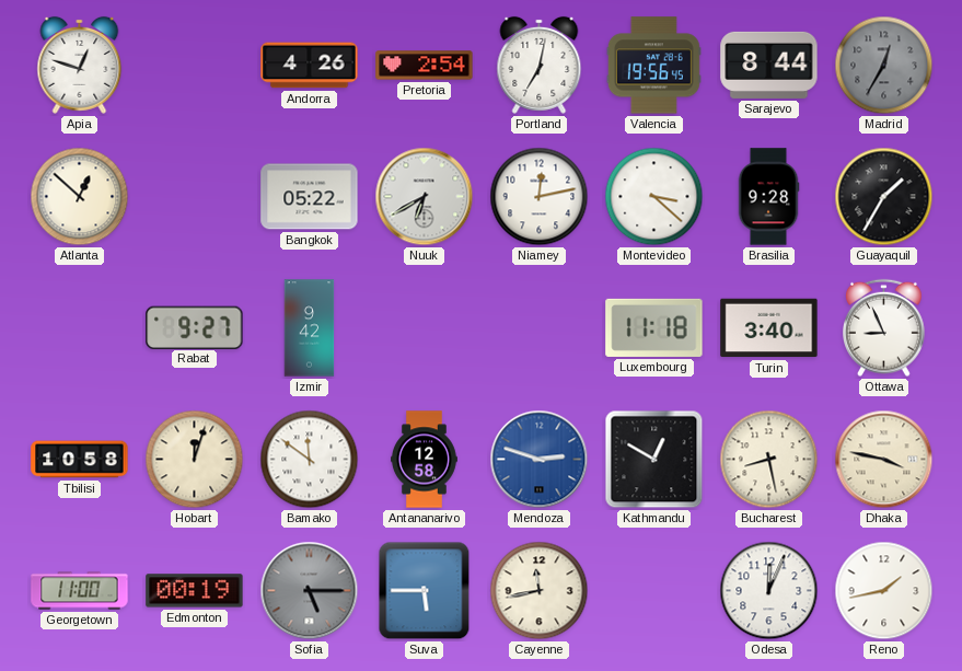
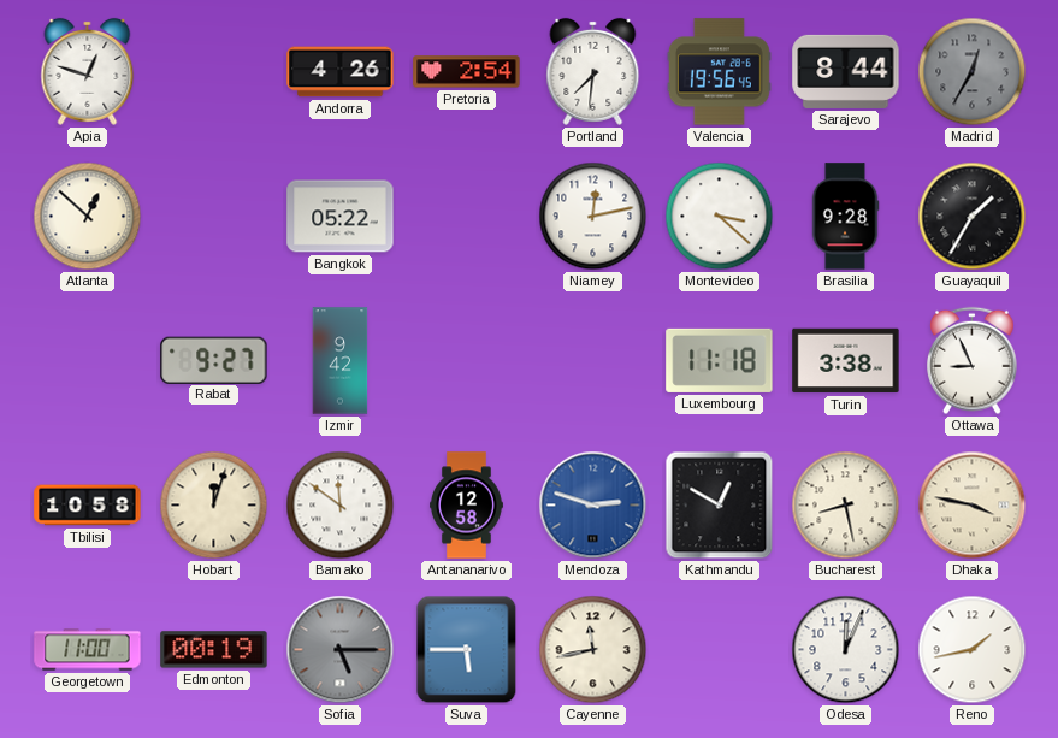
Portland: 7:02 -> 7:31
Nuuk: 6:40 -> none
Turin: 3:40 -> 3:38
